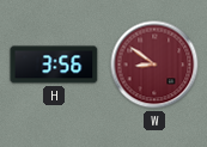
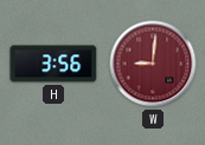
W: 8:51 -> 9:01
